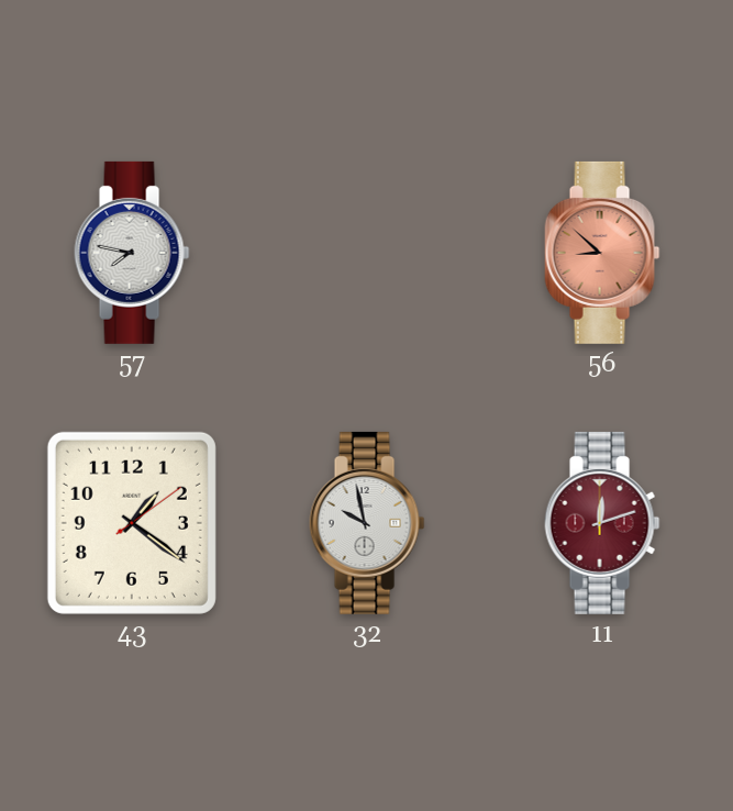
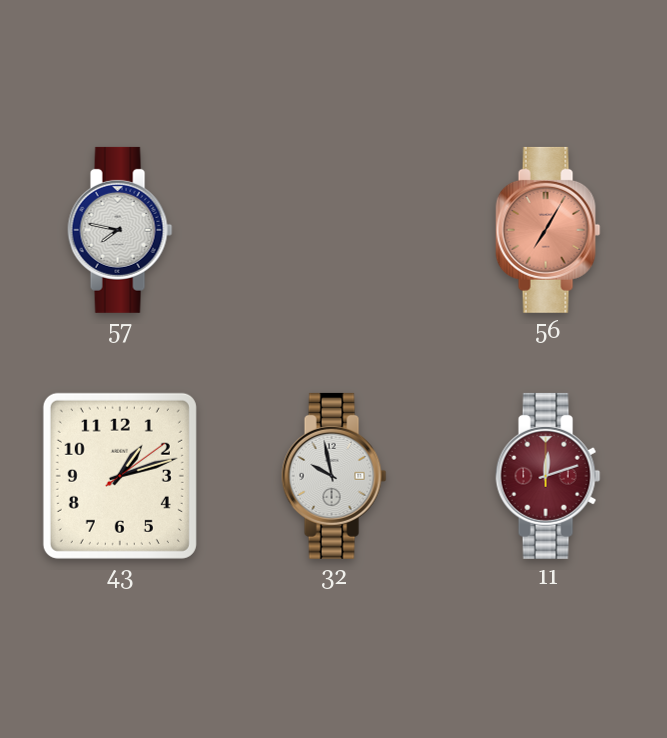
56: 8:52 -> 7:05
43: 1:21 -> 1:12
